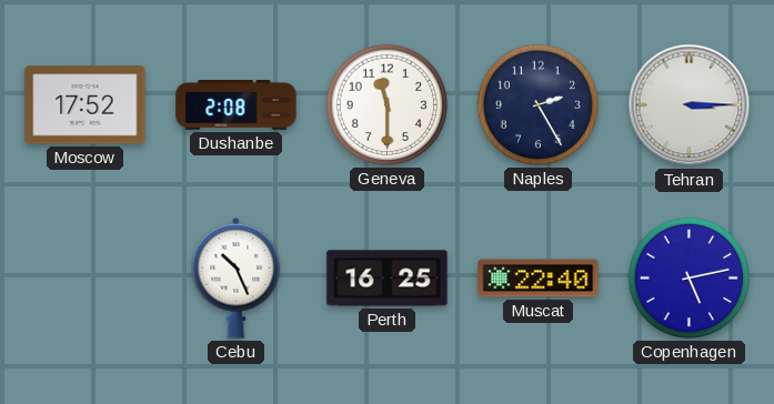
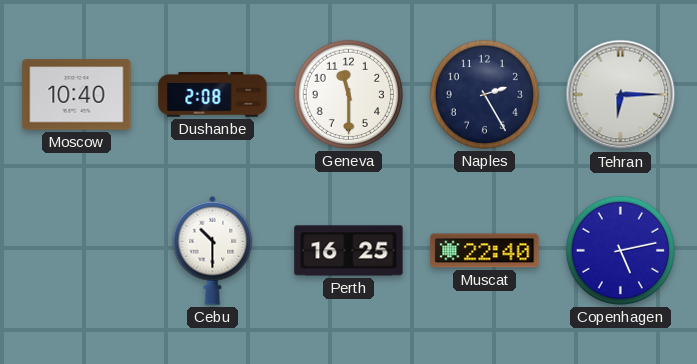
Moscow: 17:52 -> 10:40
Tehran: 3:15 -> 6:15
Cebu: 10:26 -> 10:30
